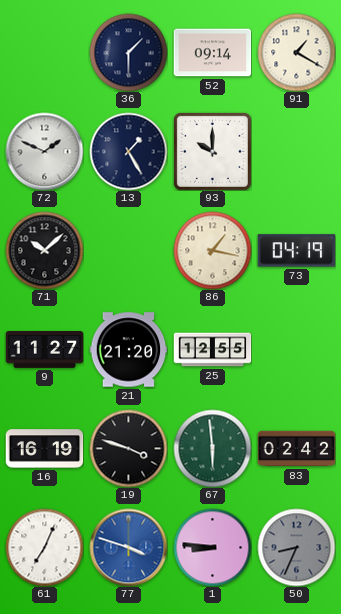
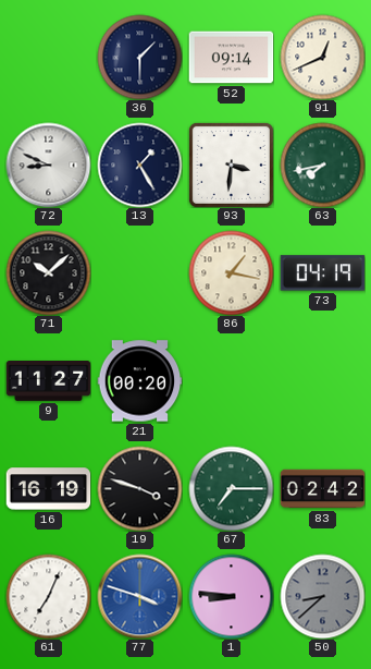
91: 1:20 -> 12:41
72: 1:49 -> 8:49
93: 10:00 -> 3:31
63: none -> 7:43
21: 21:20 -> 00:20
25: 12:55 -> none
67: 5:59 -> 7:15
50: 8:34 -> 8:38
